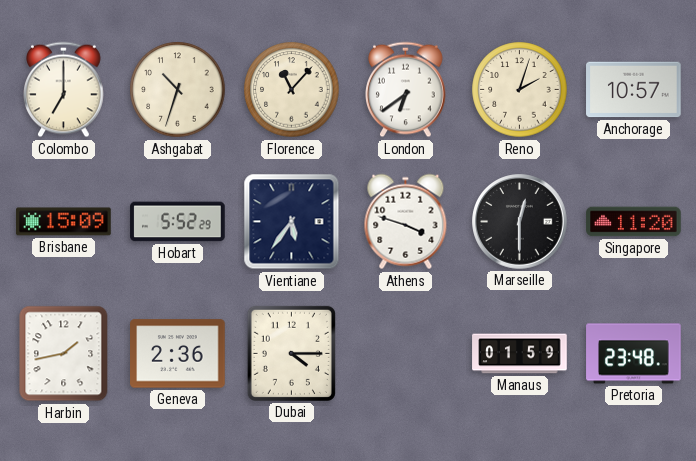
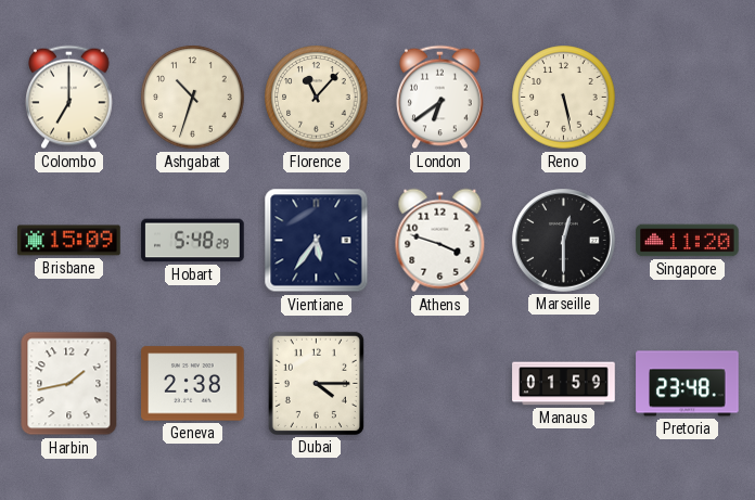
Reno: 2:03 -> 5:28
Anchorage: 10:57 -> none
Hobart: 5:52 -> 5:48
Geneva: 2:36 -> 2:38
